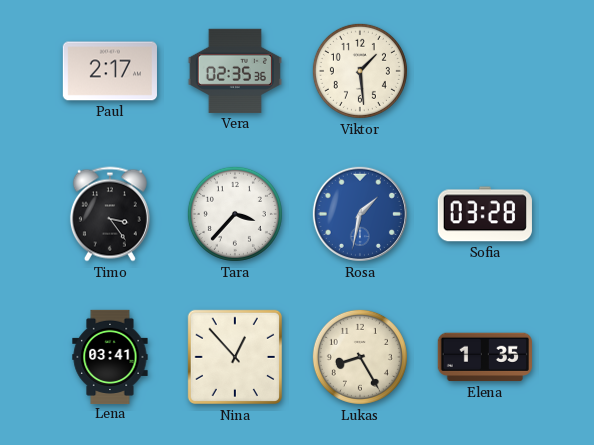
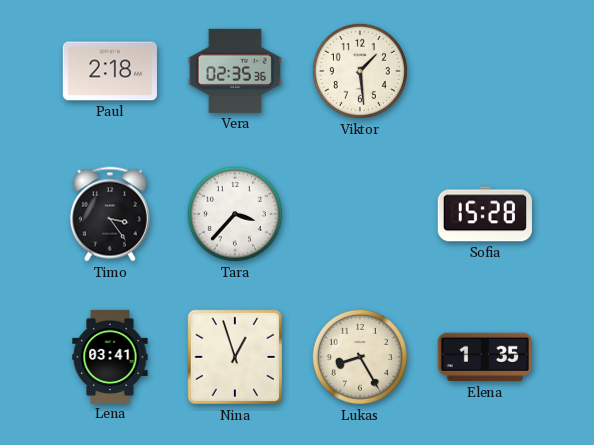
Paul: 2:17 -> 2:18
Rosa: 1:32 -> none
Sofia: 03:28 -> 15:28
Nina: 12:53 -> 12:57
